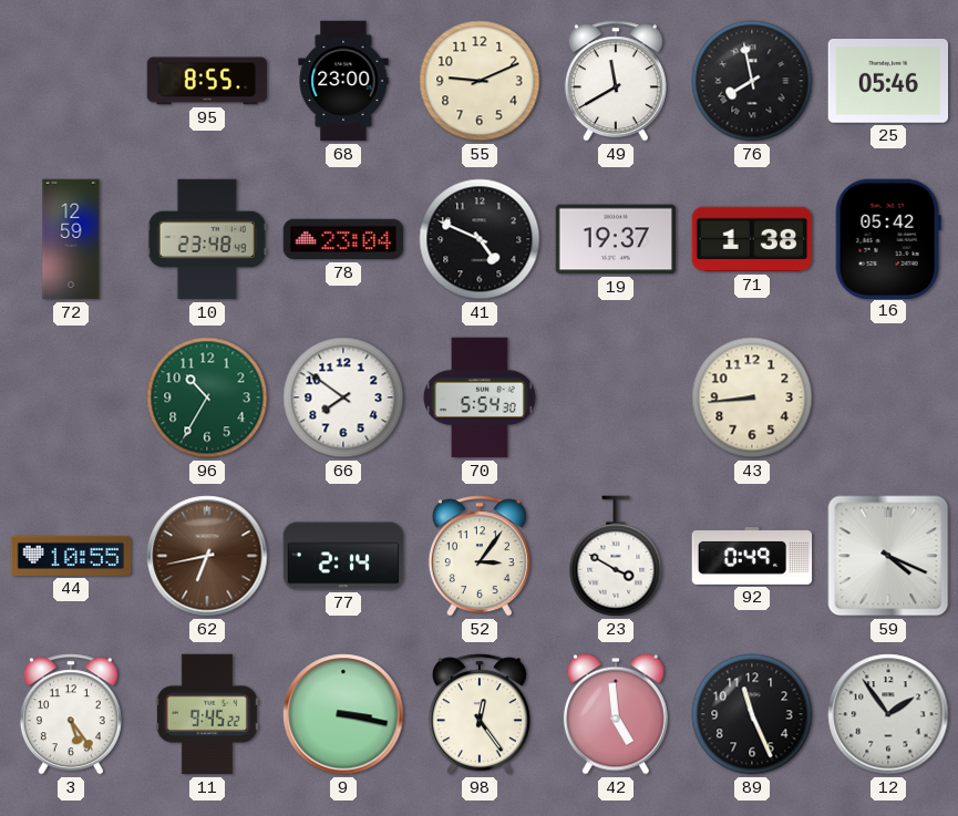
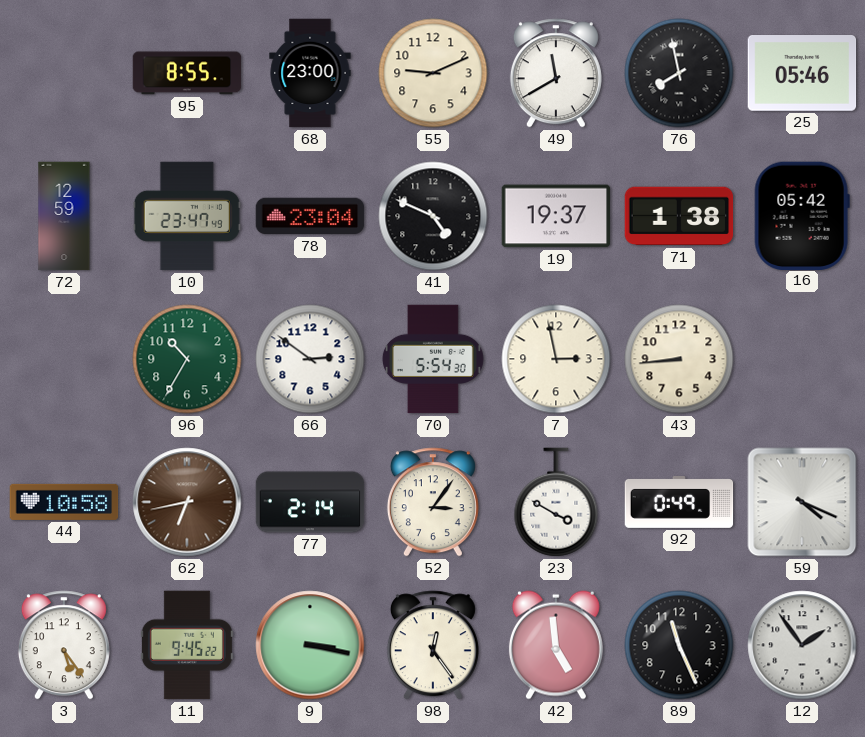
10: 23:48 -> 23:47
66: 7:51 -> 2:51
7: none -> 2:58
44: 10:55 -> 10:58
